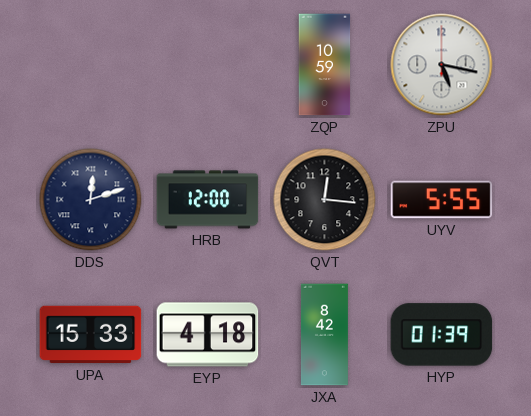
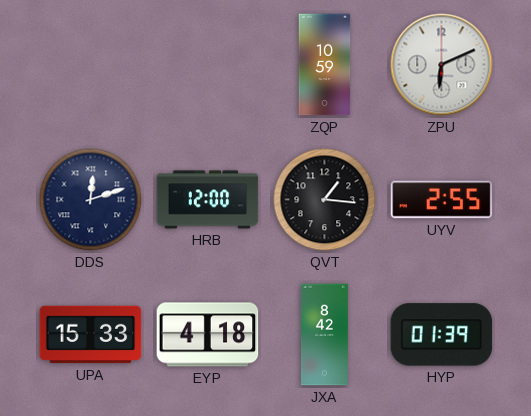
ZPU: 5:17 -> 6:11
QVT: 12:16 -> 1:16
UYV: 5:55 -> 2:55
